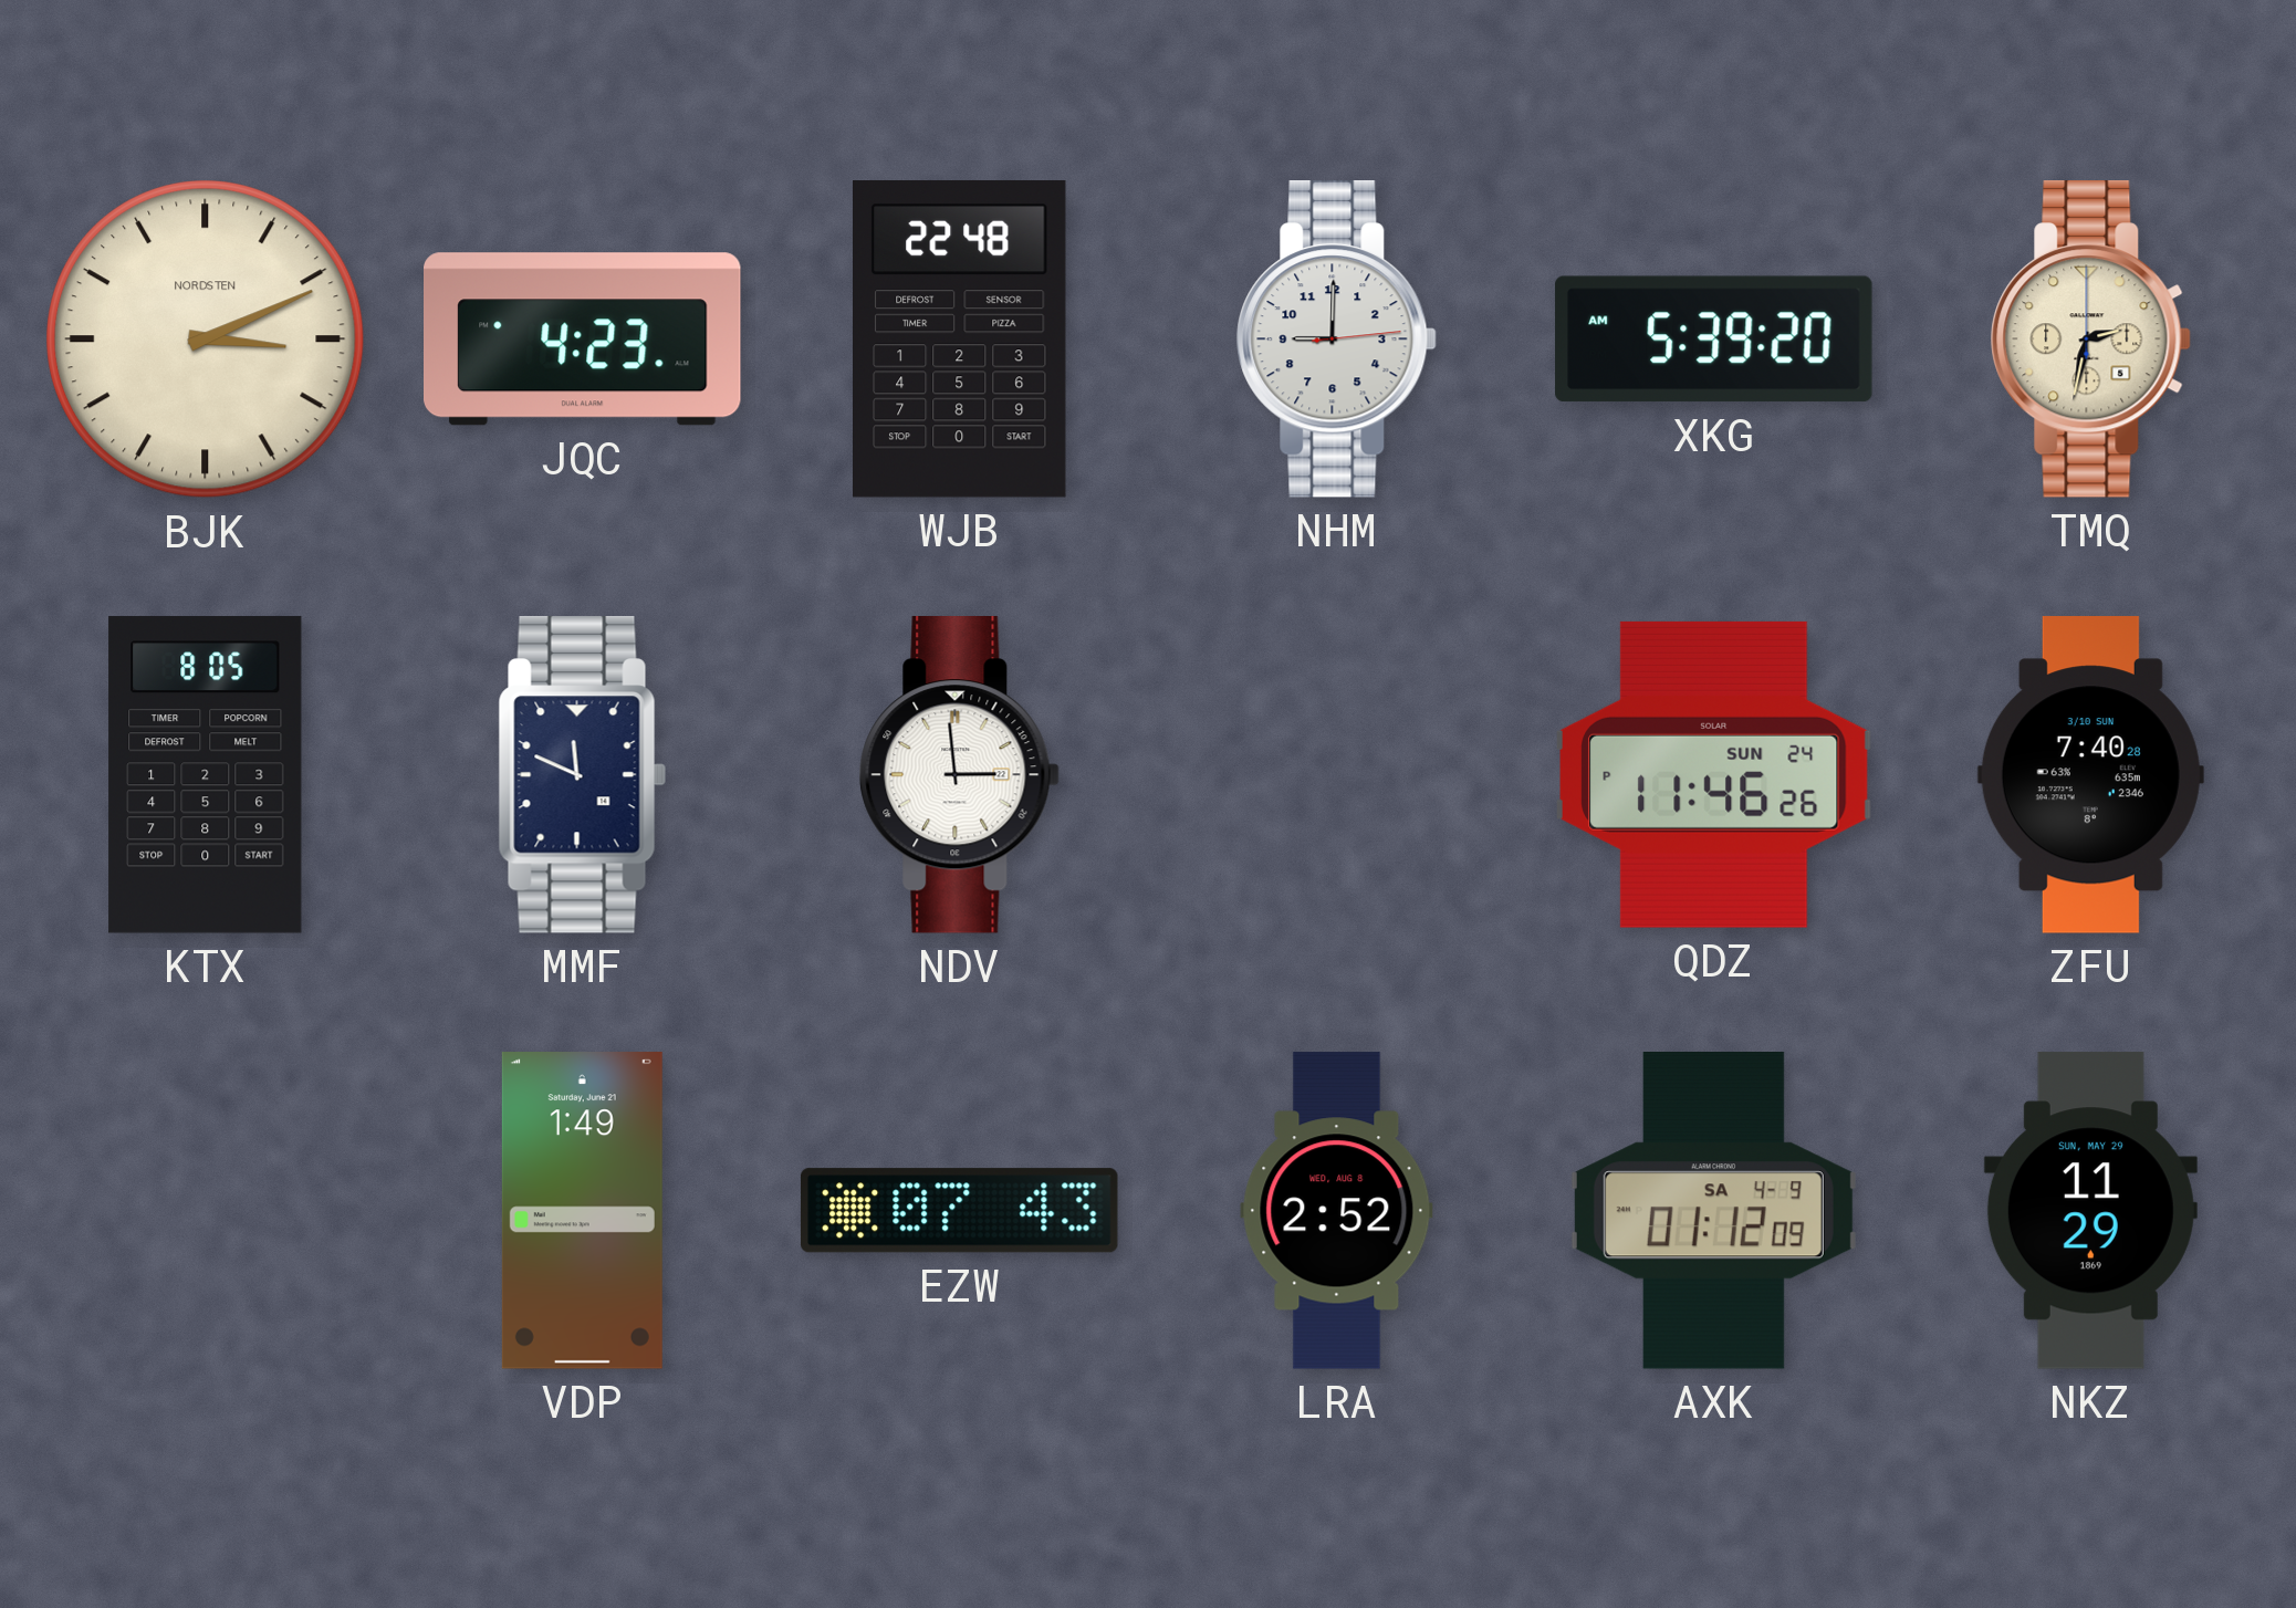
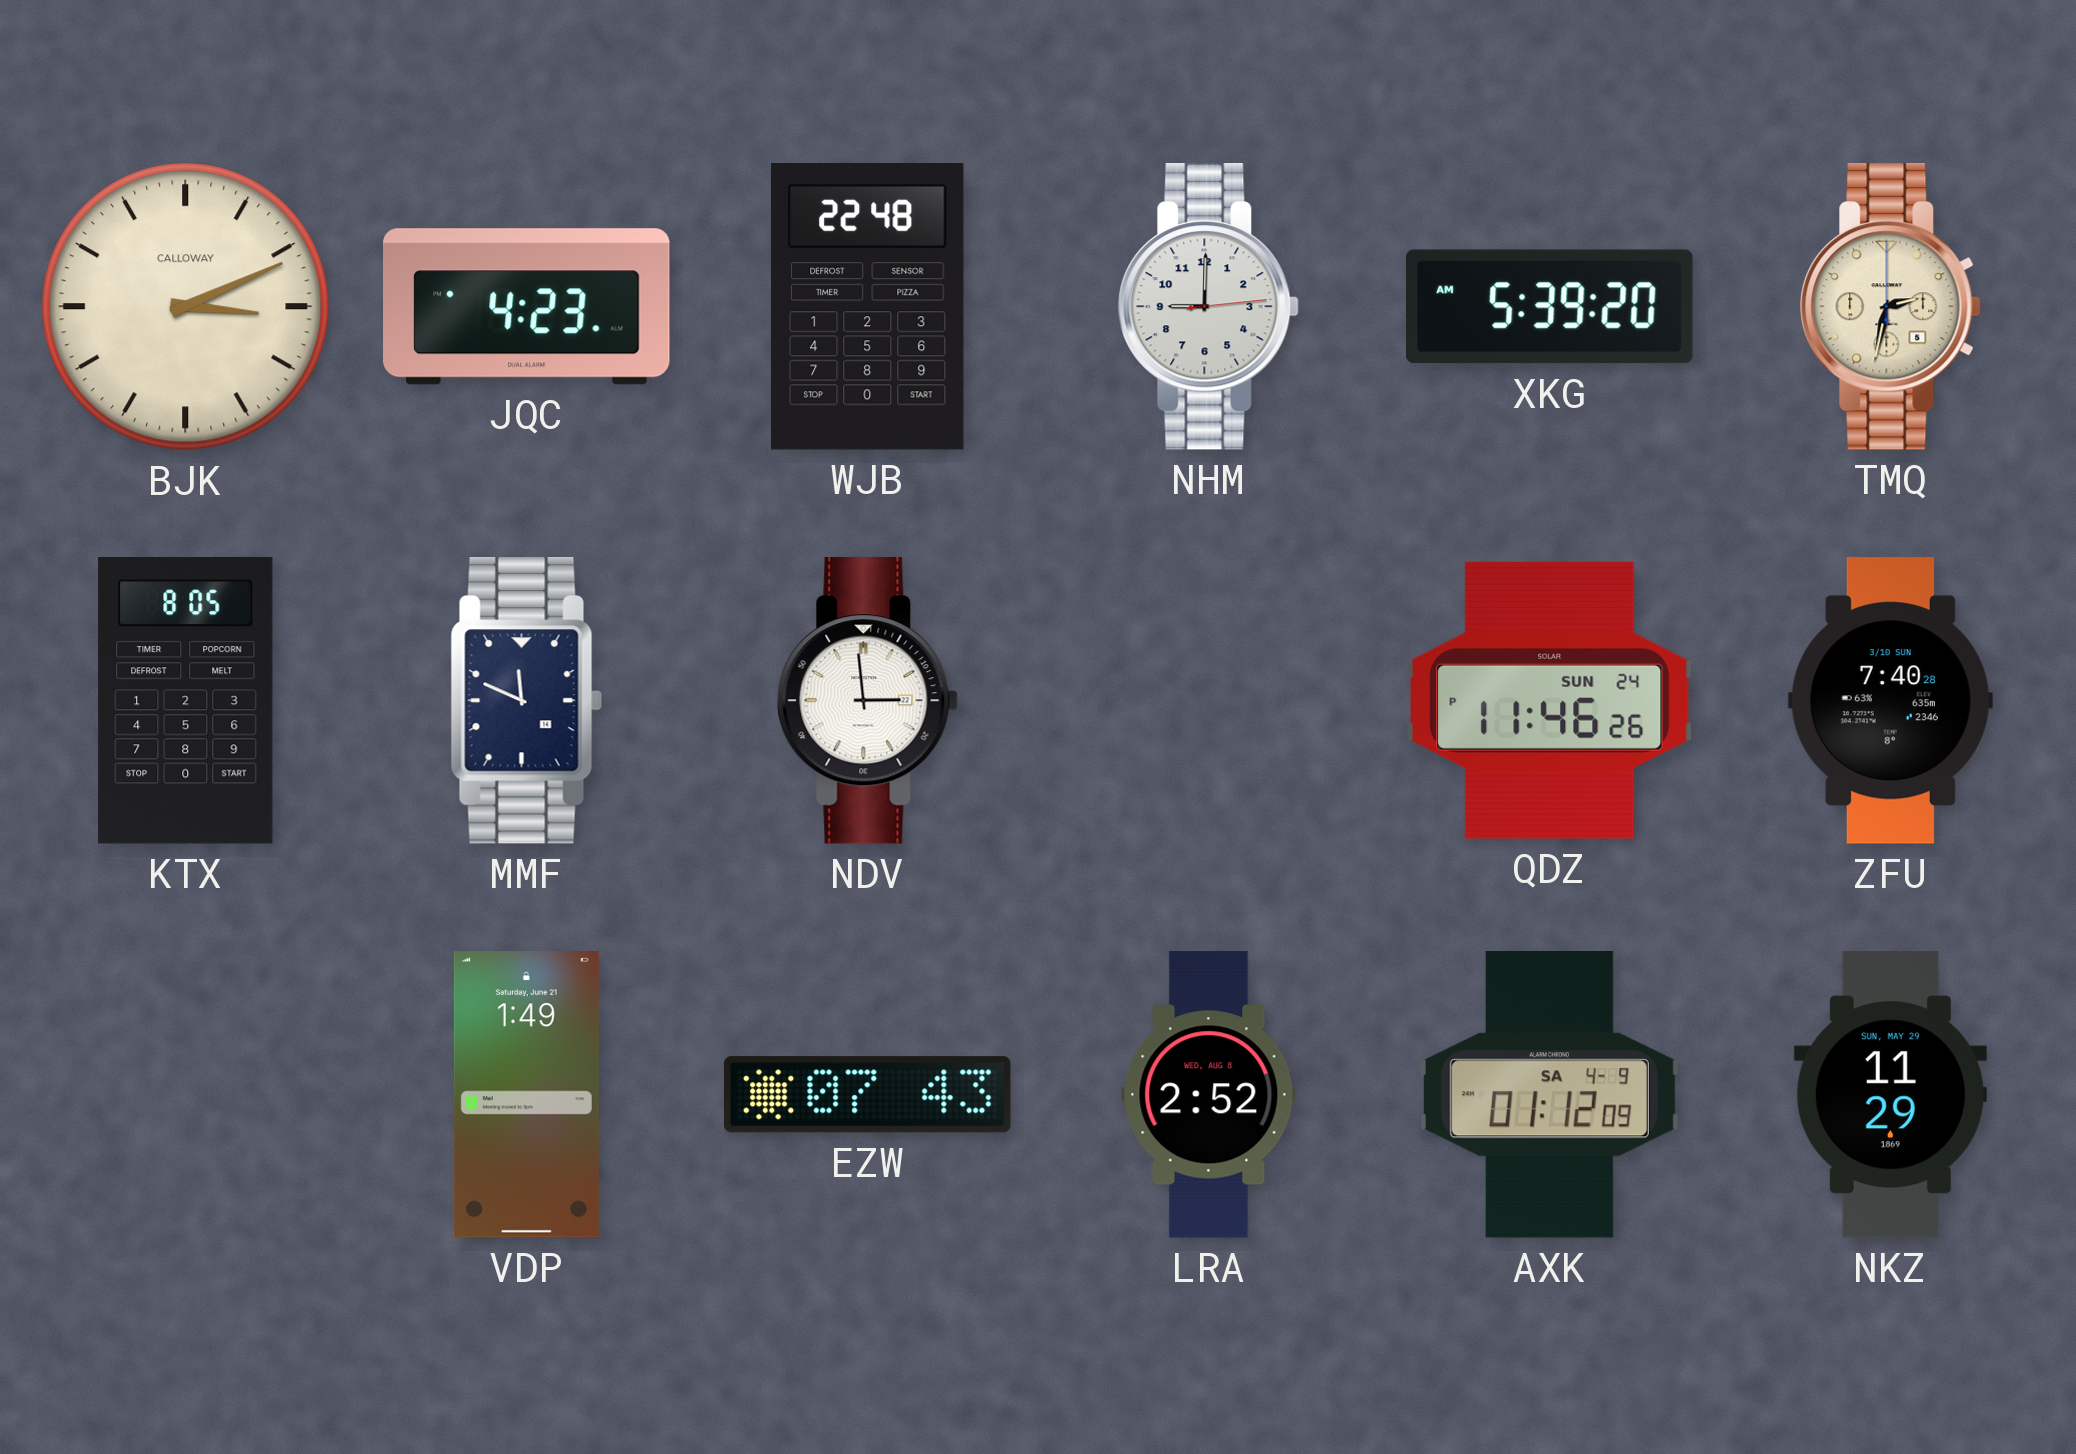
BJK brand: NORDSTEN -> CALLOWAY
